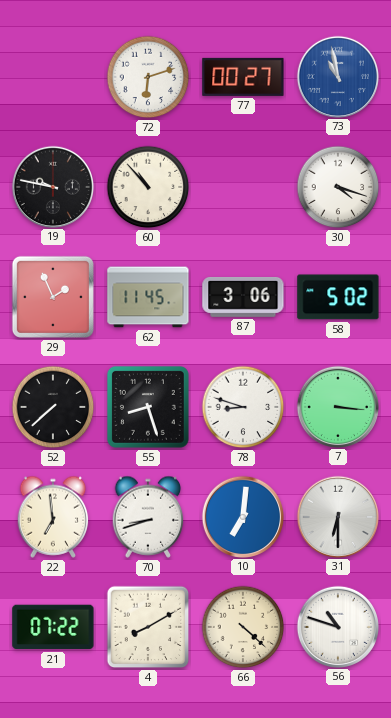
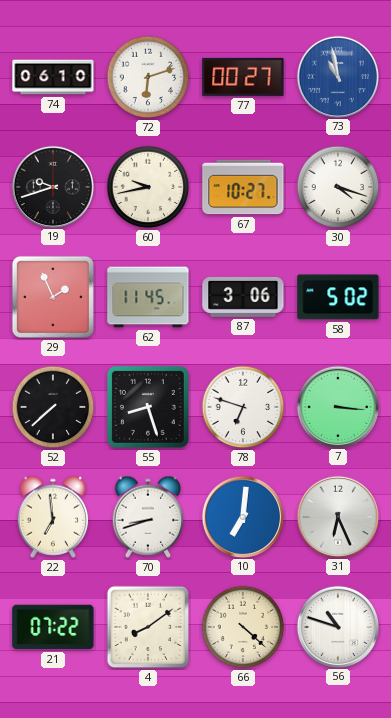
74: none -> 06:10
19: 9:47 -> 9:42
60: 10:53 -> 9:43
67: none -> 10:27
78: 8:48 -> 6:48
31: 6:30 -> 6:26
4: 8:10 -> 8:09
